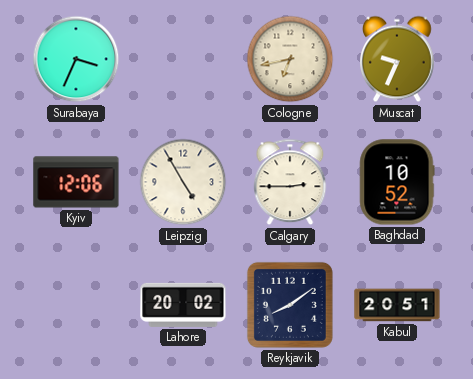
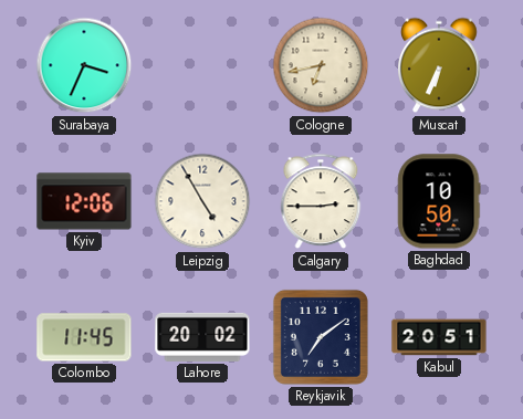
Muscat: 9:34 -> 6:34
Baghdad: 10:52 -> 10:50
Colombo: none -> 11:45
Reykjavik: 8:09 -> 7:09
